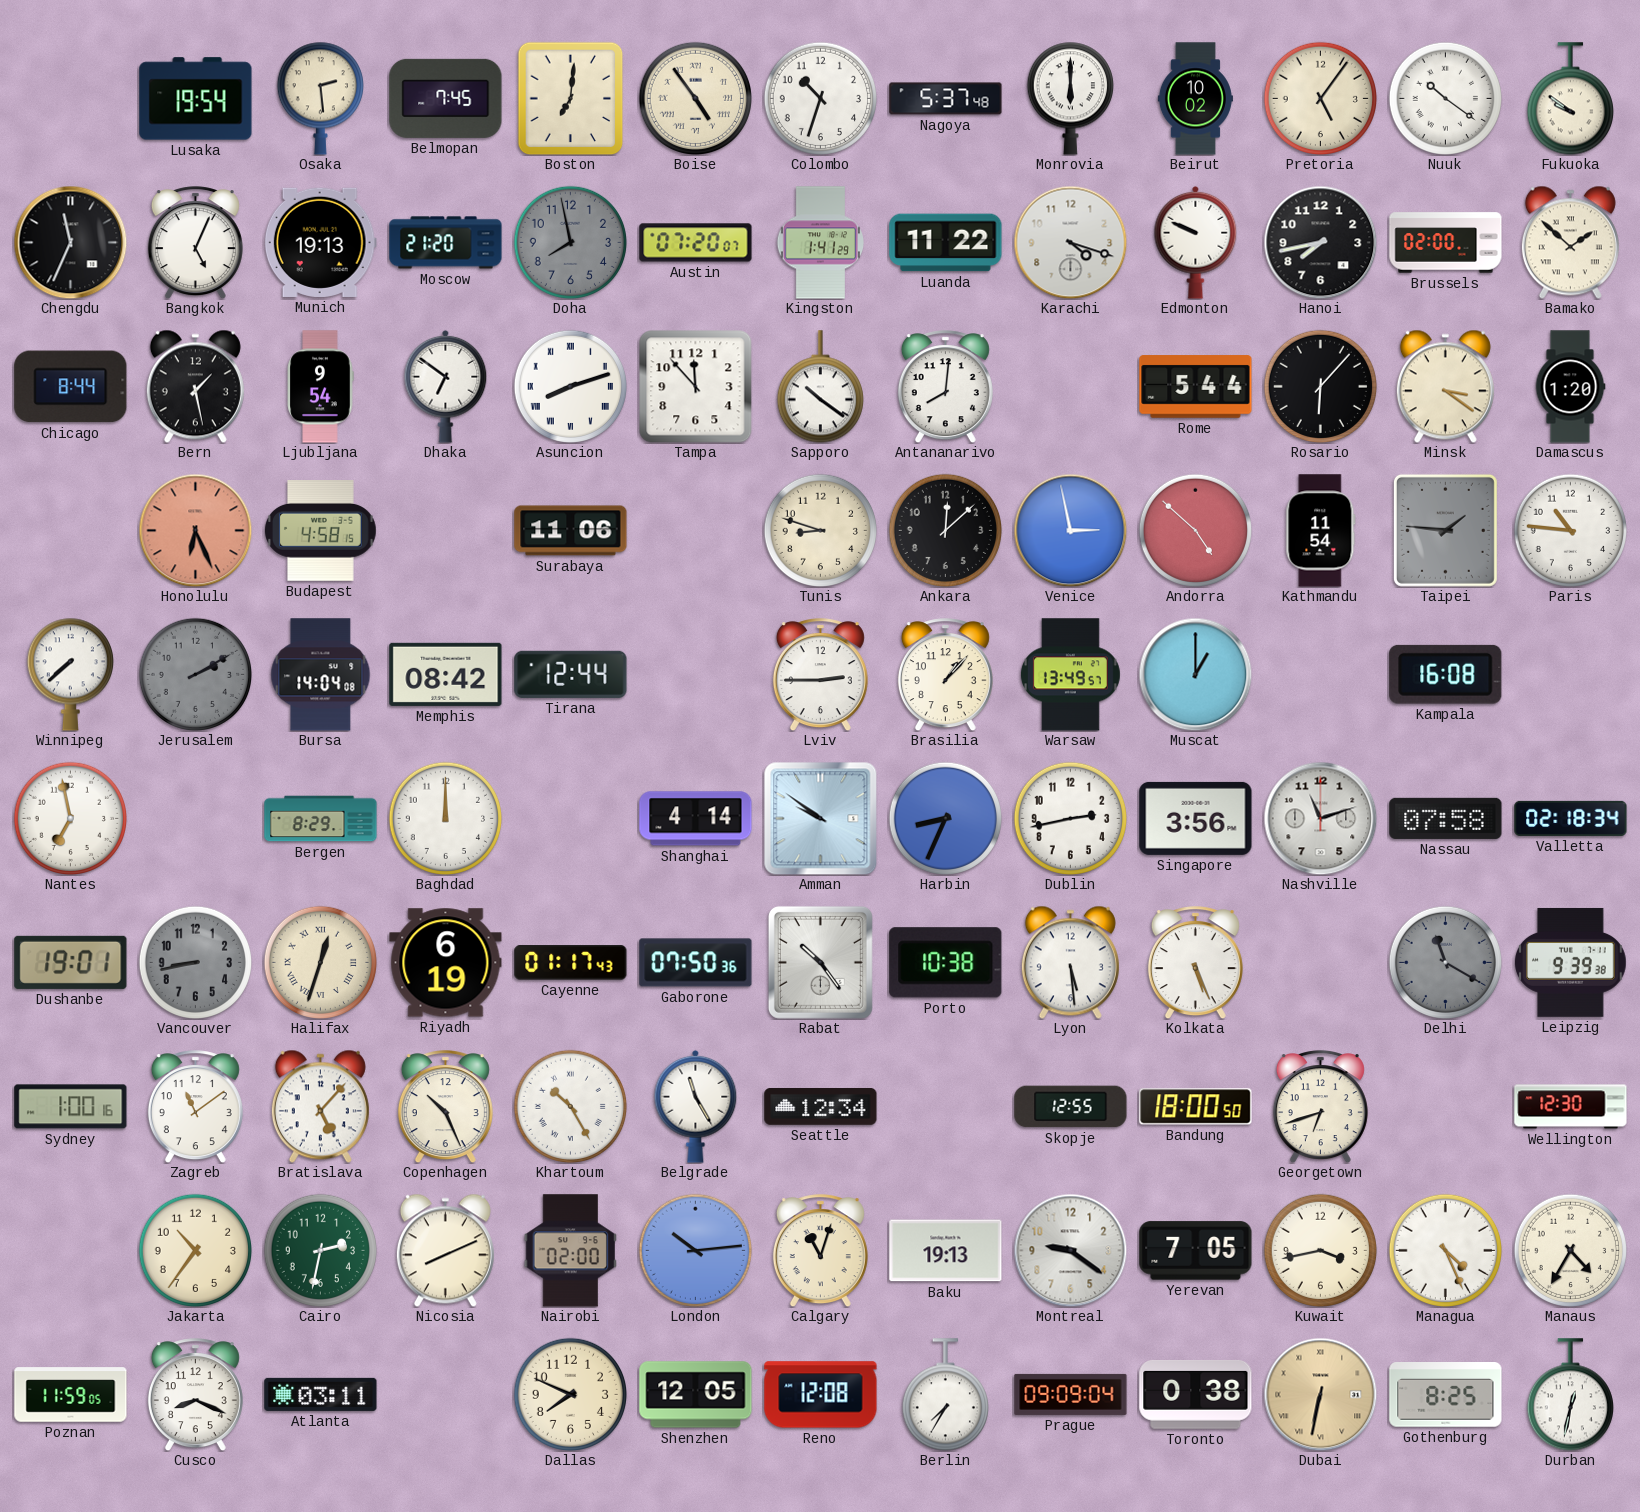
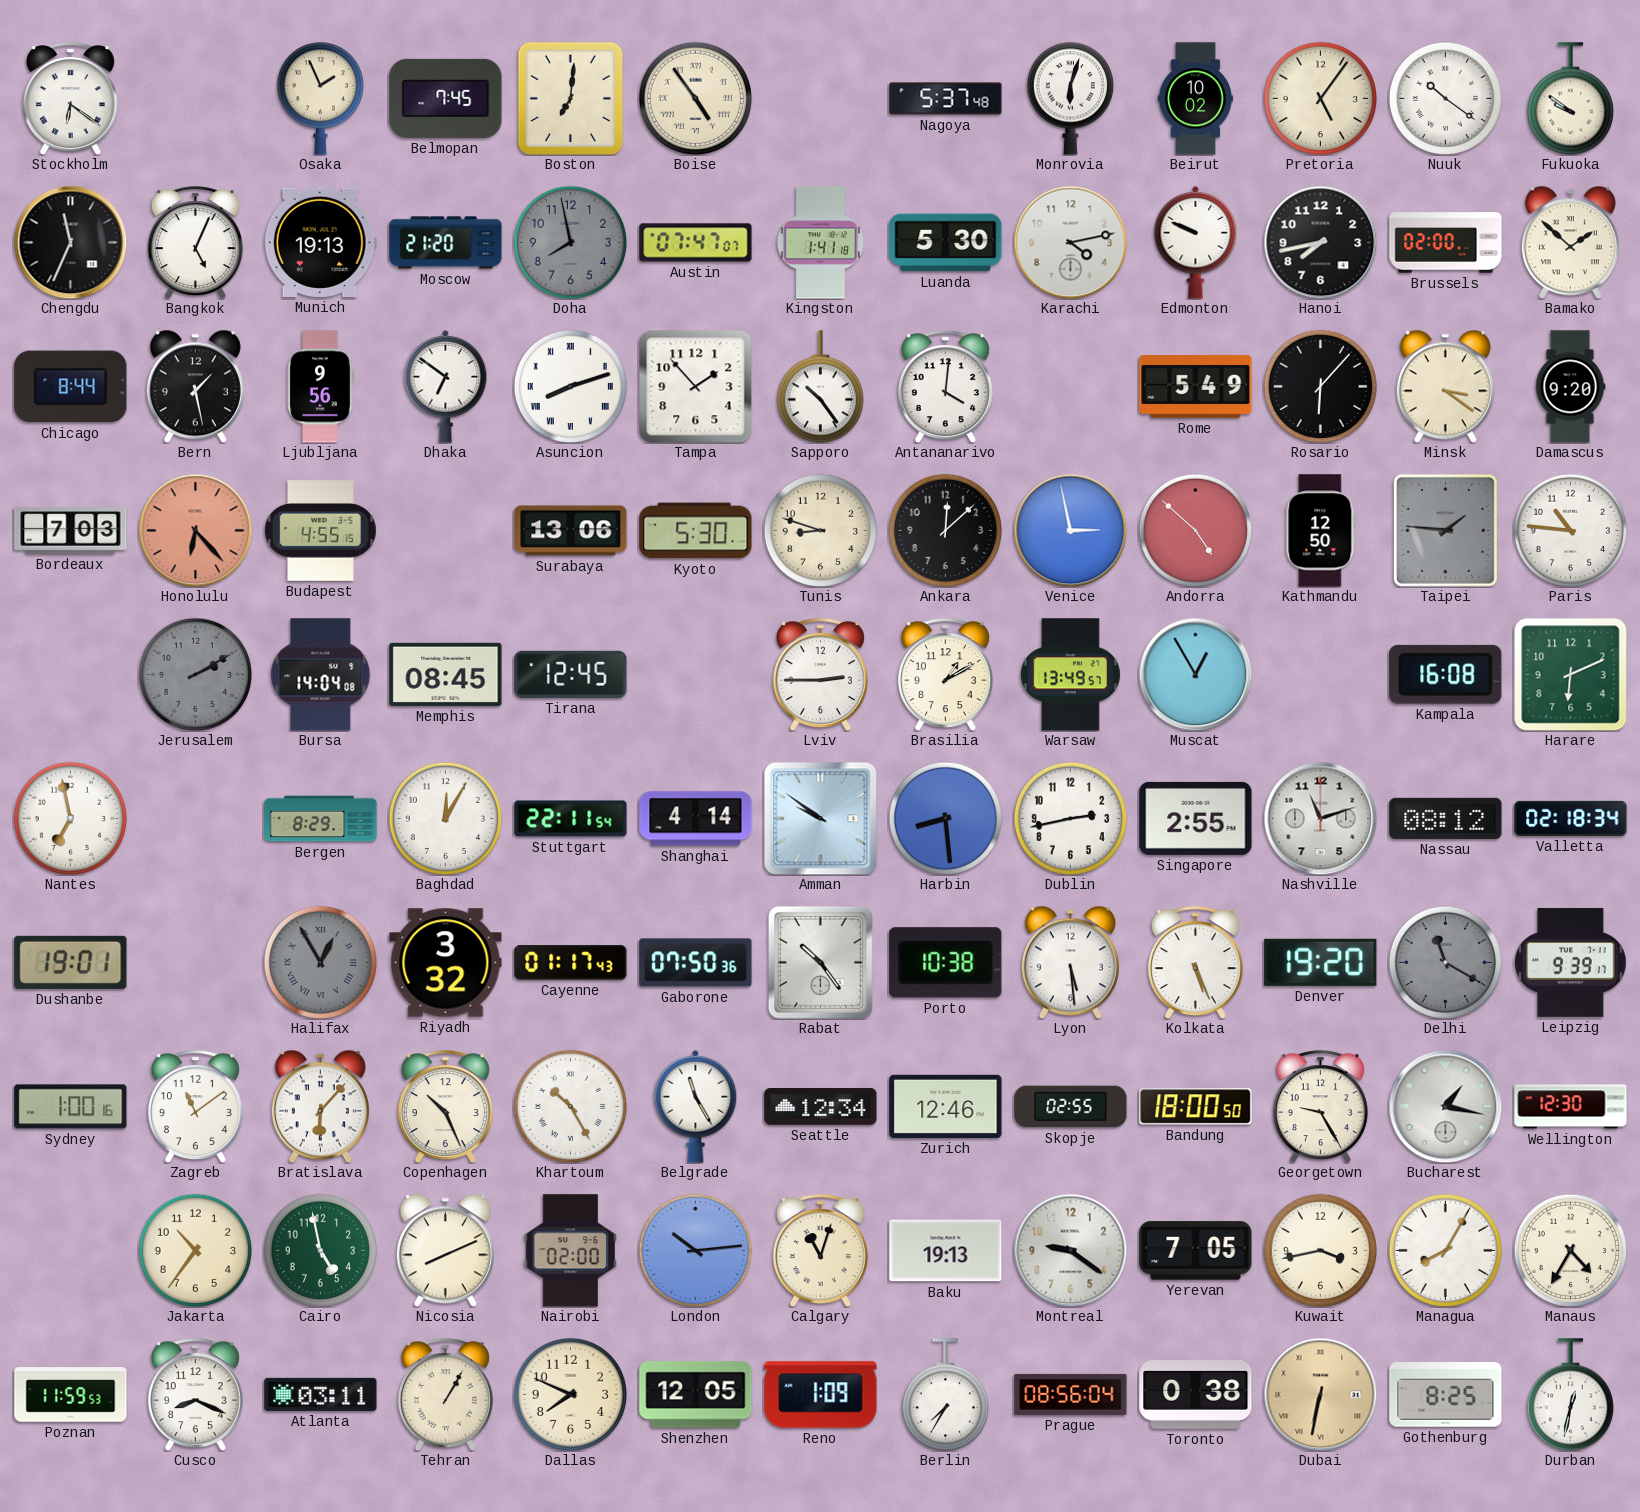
Stockholm: none -> 6:21
Lusaka: 19:54 -> none
Osaka: 2:29 -> 1:56
Colombo: 10:33 -> none
Monrovia: 6:00 -> 6:03
Austin: 07:20 -> 07:47
Kingston: 1:41:29 -> 1:41:18
Luanda: 11:22 -> 5:30
Karachi: 4:18 -> 4:13
Ljubljana: 9:54 -> 9:56
Tampa: 11:53 -> 1:53
Sapporo: 10:21 -> 10:24
Antananarivo: 8:01 -> 4:01
Rome: 5:44 -> 5:49
Damascus: 1:20 -> 9:20
Bordeaux: none -> 7:03
Honolulu: 6:26 -> 6:23
Budapest: 4:58 -> 4:55
Surabaya: 11:06 -> 13:06
Kyoto: none -> 5:30
Kathmandu: 11:54 -> 12:50
Winnipeg: 7:38 -> none
Memphis: 08:42 -> 08:45
Tirana: 12:44 -> 12:45
Brasilia: 1:07 -> 1:10
Muscat: 1:00 -> 12:55
Harare: none -> 6:11
Baghdad: 12:00 -> 12:05
Stuttgart: none -> 22:11
Harbin: 8:34 -> 8:29
Singapore: 3:56 -> 2:55
Nassau: 07:58 -> 08:12
Vancouver: 8:43 -> none
Halifax: 12:33 -> 12:55
Halifax dial: cream -> grey
Riyadh: 6:19 -> 3:32
Denver: none -> 19:20
Leipzig: 9:39:38 -> 9:39:17
Bratislava: 5:07 -> 6:07
Zurich: none -> 12:46
Skopje: 12:55 -> 02:55
Georgetown: 6:42 -> 9:25
Bucharest: none -> 1:17
Cairo: 2:32 -> 4:58
Managua: 4:26 -> 8:05
Poznan: 11:59:05 -> 11:59:53
Tehran: none -> 1:05
Reno: 12:08 -> 1:09
Prague: 09:09 -> 08:56
